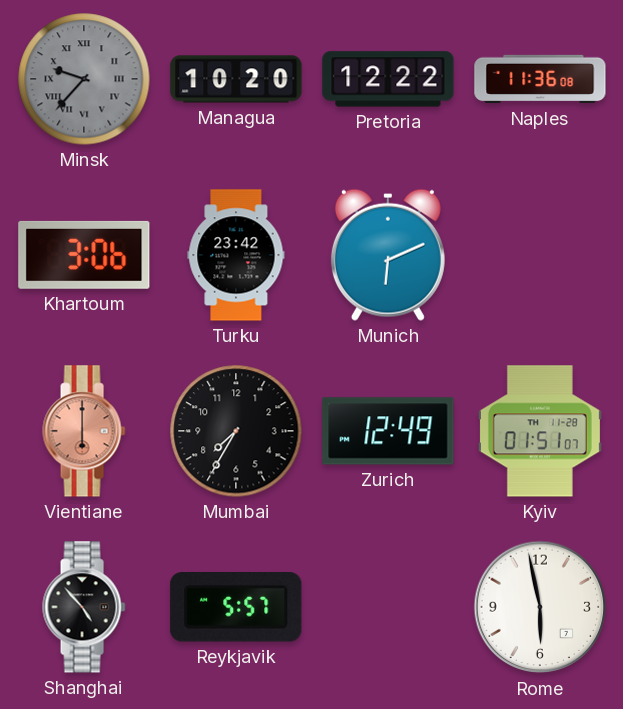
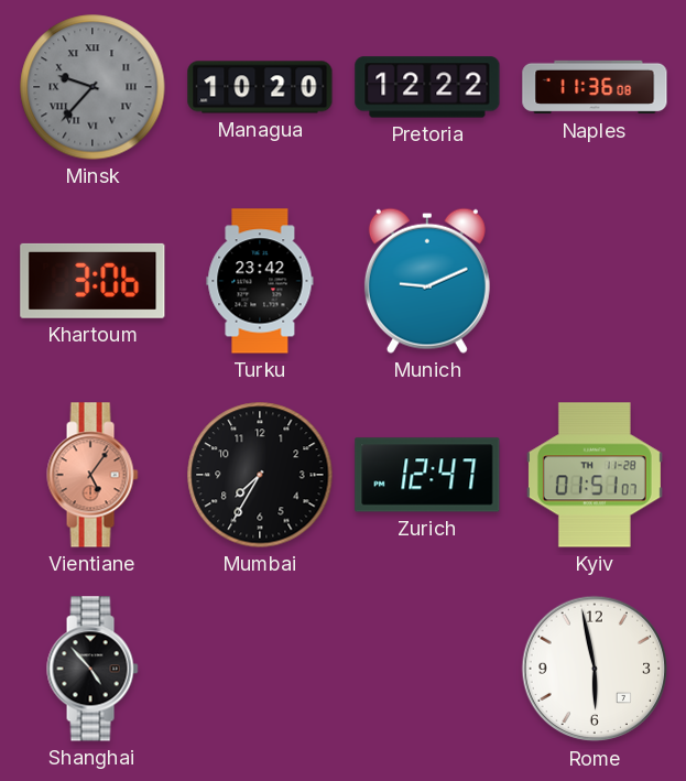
Munich: 6:11 -> 9:11
Vientiane: 6:00 -> 5:06
Zurich: 12:49 -> 12:47
Reykjavik: 5:57 -> none
